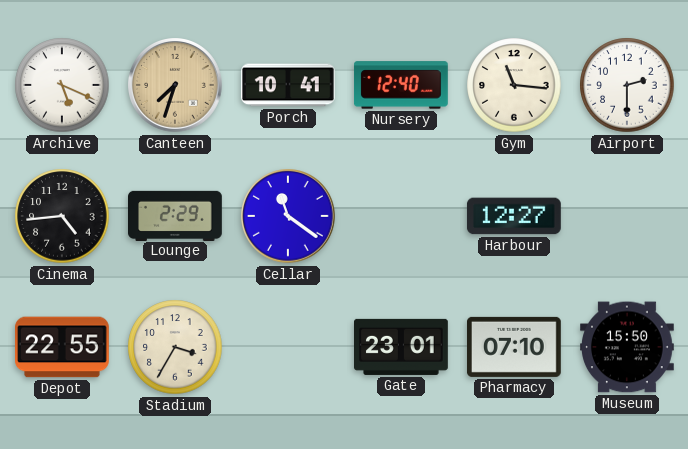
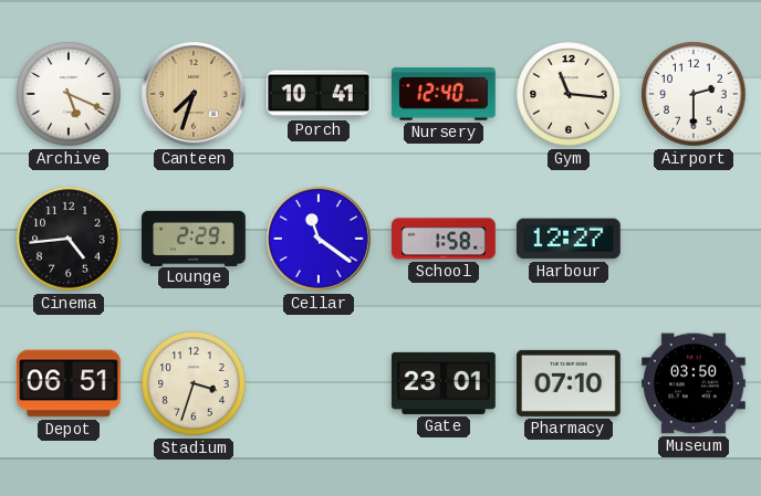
School: none -> 1:58
Depot: 22:55 -> 06:51
Stadium: 3:35 -> 3:33
Museum: 15:50 -> 03:50
